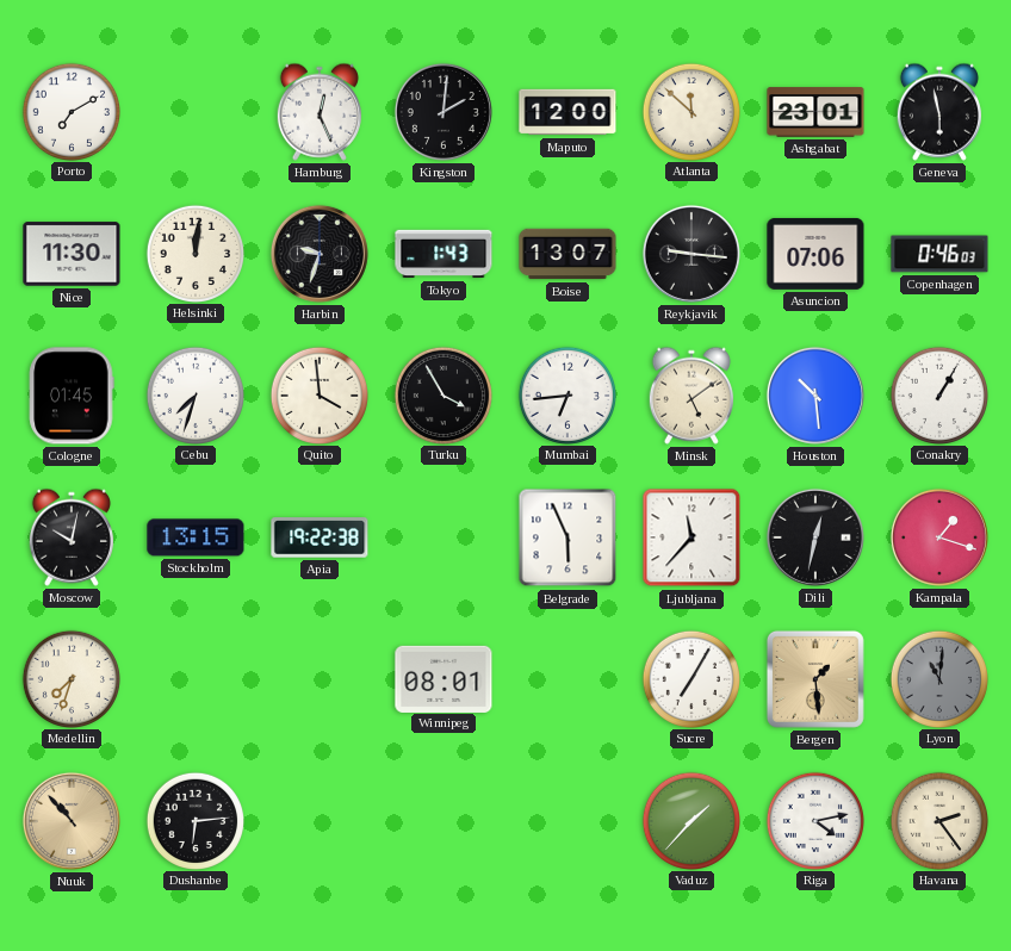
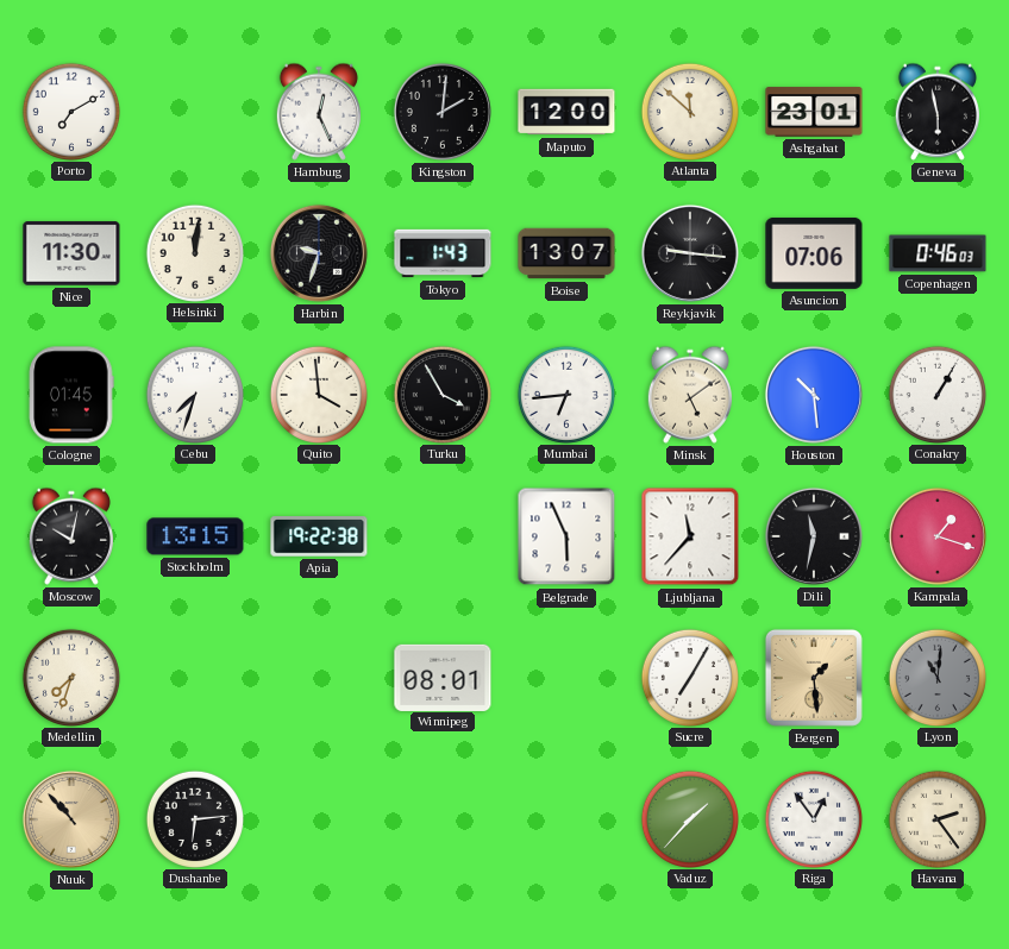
Dili: 12:32 -> 11:32
Riga: 4:13 -> 12:54
